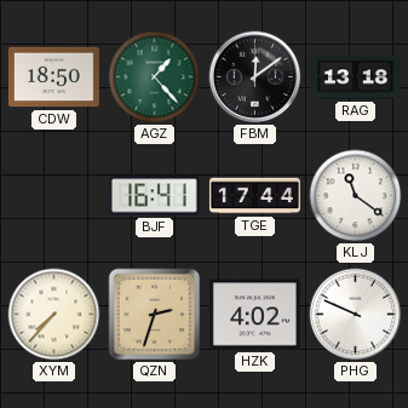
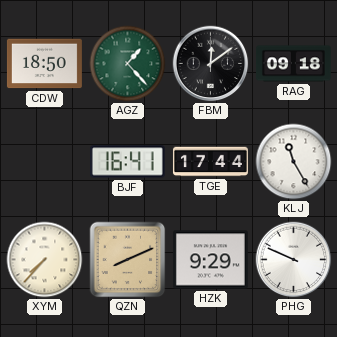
RAG: 13:18 -> 09:18
KLJ: 11:21 -> 11:25
QZN: 2:33 -> 8:11
HZK: 4:02 -> 9:29
